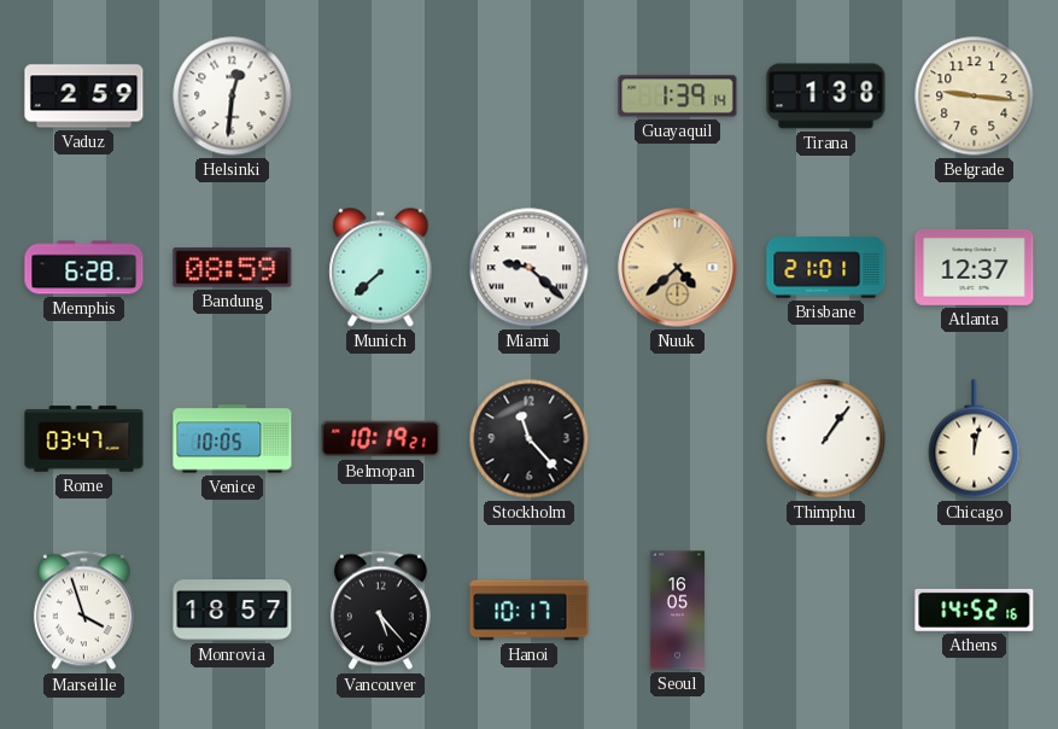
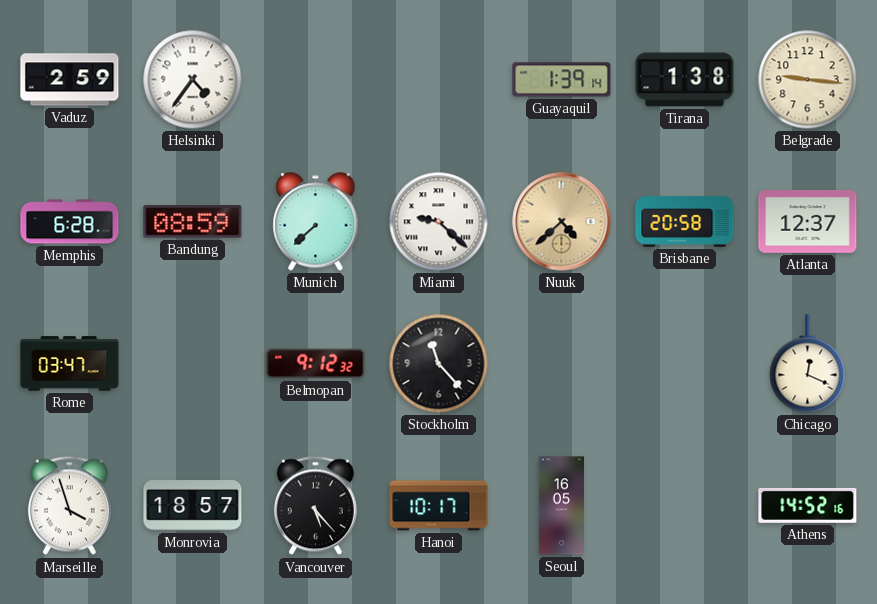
Helsinki: 12:31 -> 4:36
Brisbane: 21:01 -> 20:58
Venice: 10:05 -> none
Belmopan: 10:19 -> 9:12
Thimphu: 1:06 -> none
Chicago: 12:02 -> 12:19
